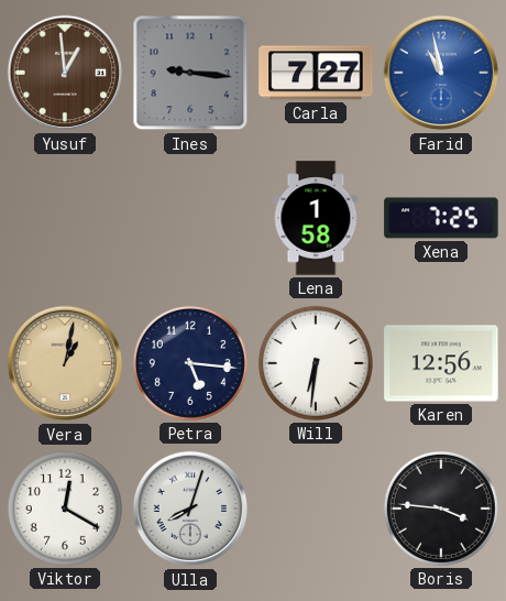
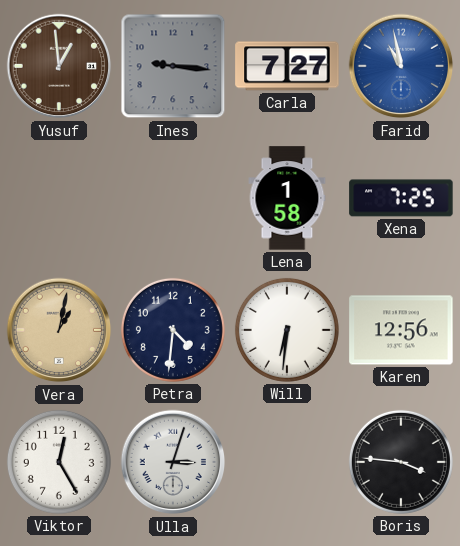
Petra: 5:16 -> 4:31
Viktor: 12:20 -> 12:25
Ulla: 8:03 -> 3:03
